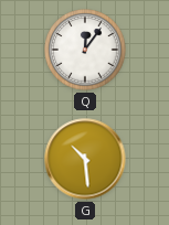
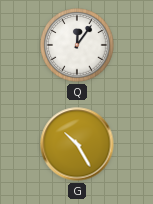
G: 10:29 -> 10:25
